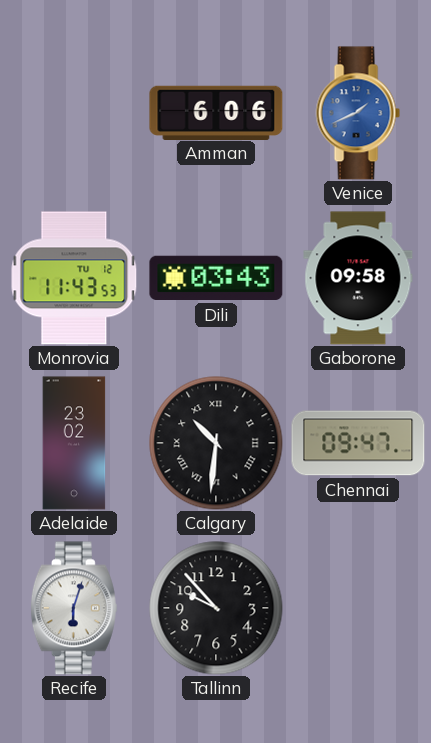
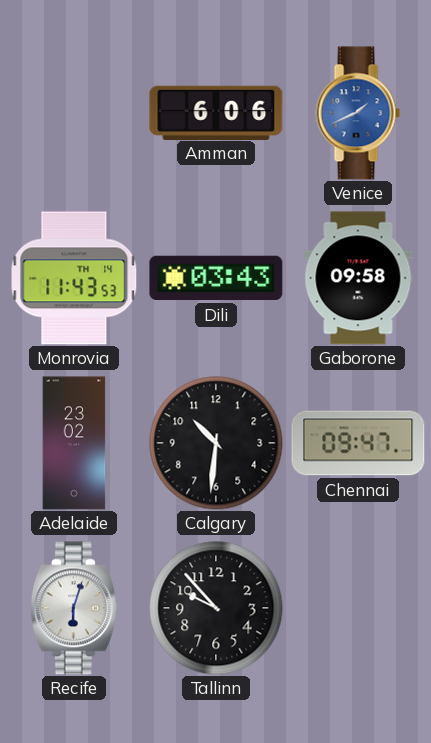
Monrovia date: TU 12 -> TH 14
Calgary numerals: Roman -> Arabic
